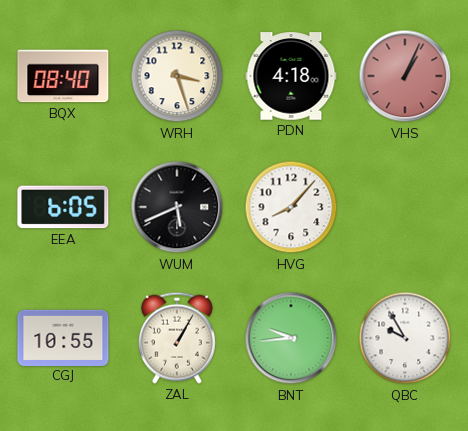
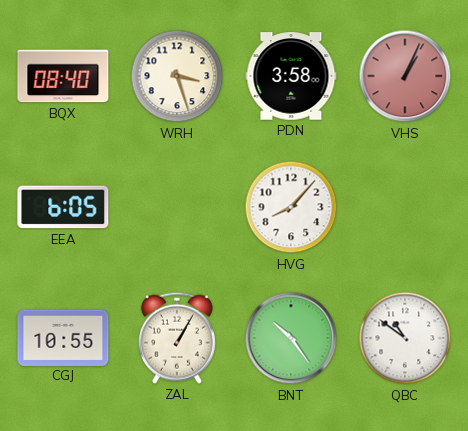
PDN: 4:18 -> 3:58
WUM: 5:41 -> none
BNT: 9:44 -> 10:24
QBC: 9:55 -> 10:51
